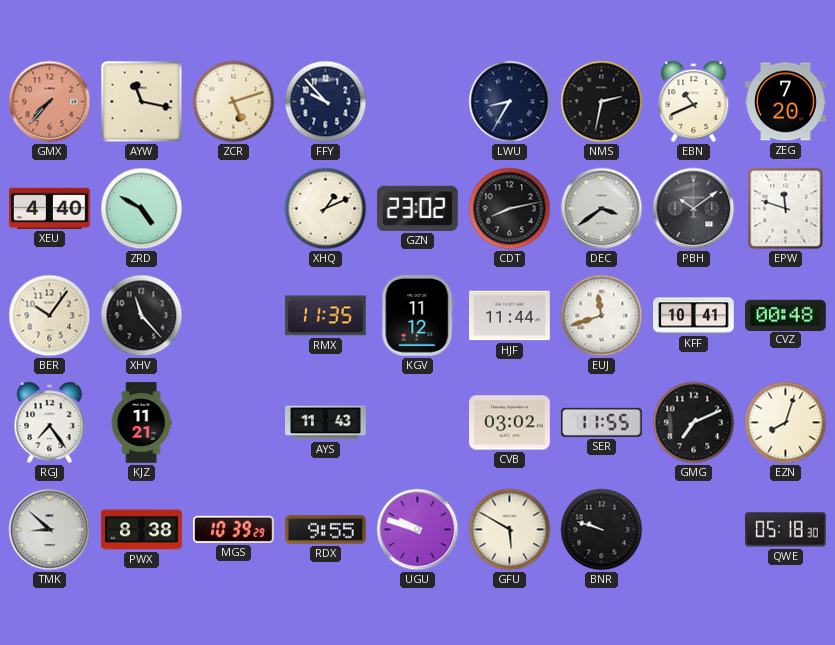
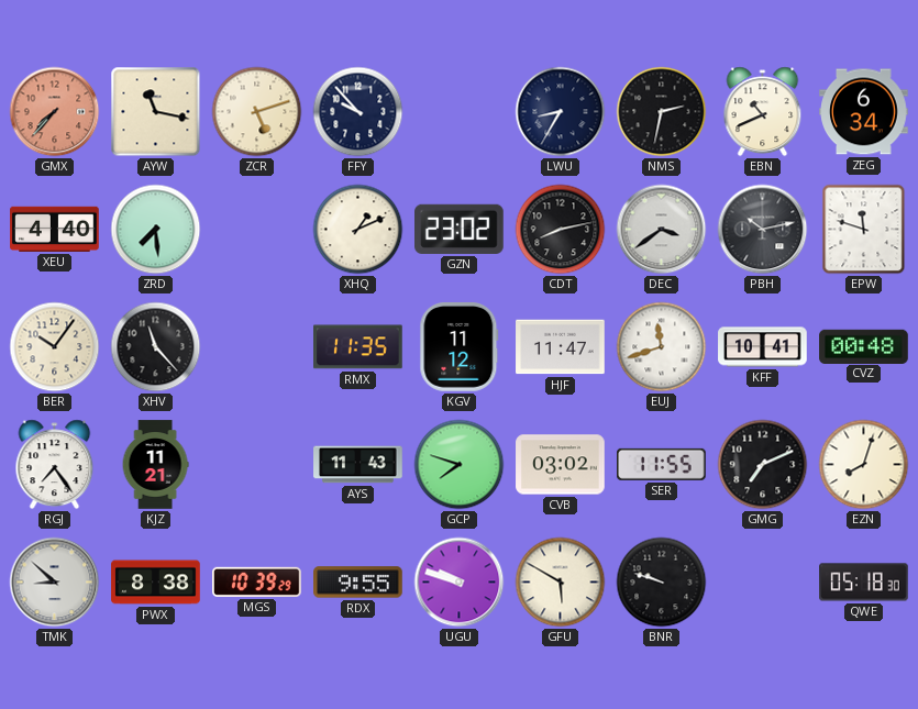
ZEG: 7:20 -> 6:34
ZRD: 4:50 -> 7:29
PBH: 10:09 -> 10:13
HJF: 11:44 -> 11:47
GCP: none -> 7:48
